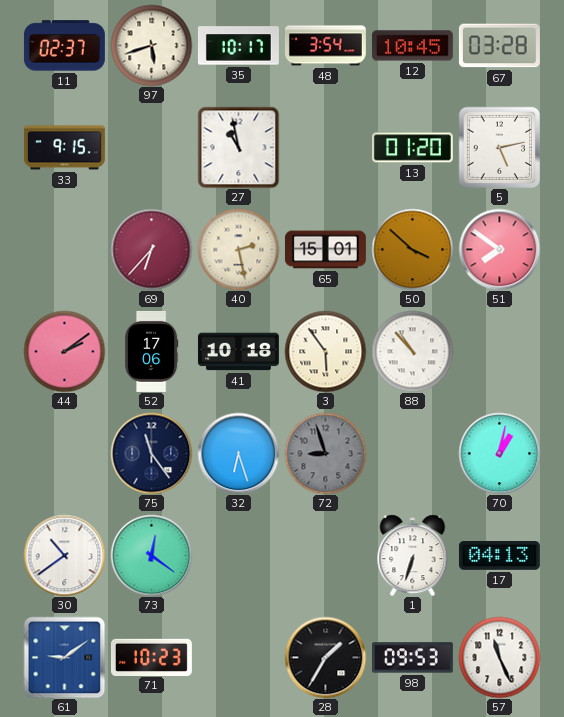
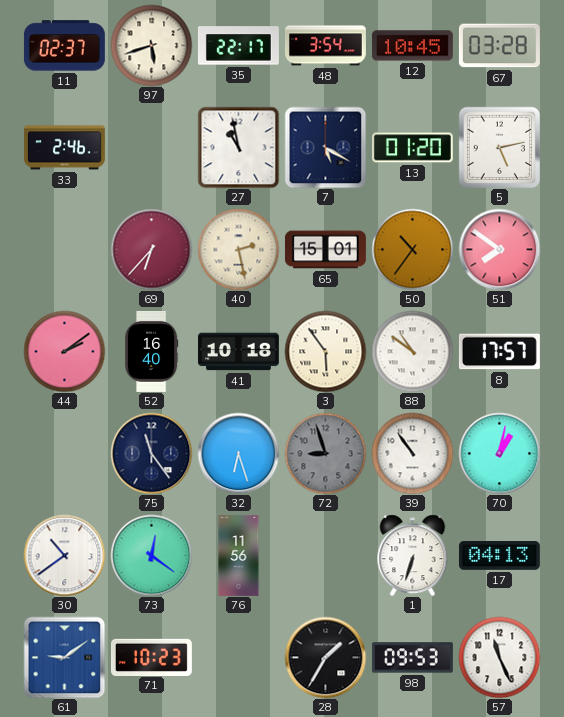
35: 10:17 -> 22:17
33: 9:15 -> 2:46
7: none -> 5:20
50: 3:52 -> 10:36
52: 17:06 -> 16:40
88: 10:53 -> 10:51
8: none -> 17:57
39: none -> 10:54
76: none -> 11:56
